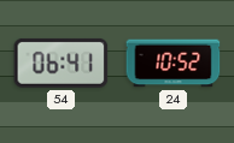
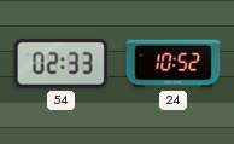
54: 06:41 -> 02:33
